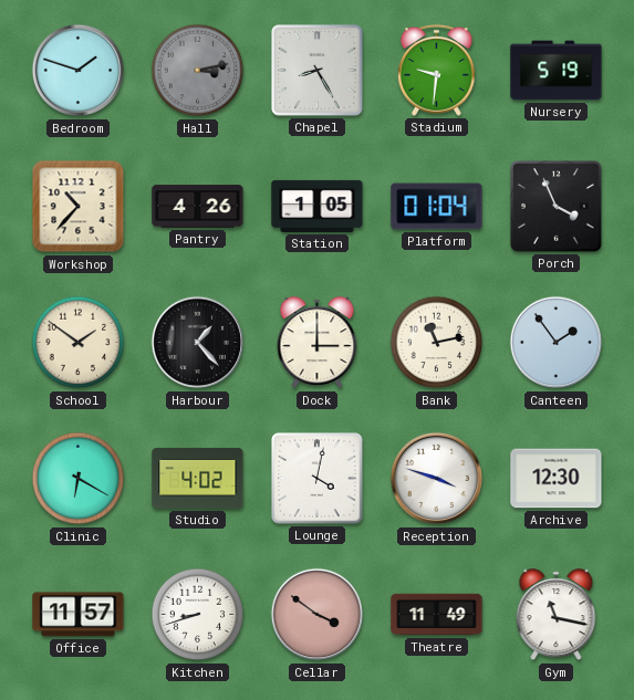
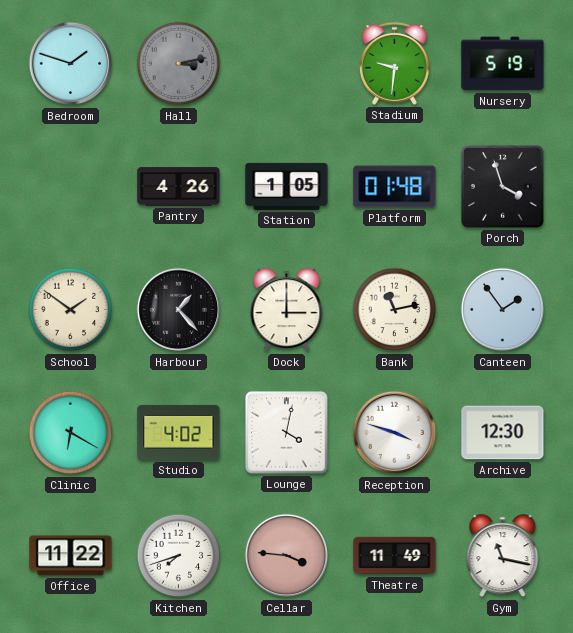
Chapel: 8:25 -> none
Workshop: 10:37 -> none
Platform: 01:04 -> 01:48
Porch: 3:56 -> 3:57
Office: 11:57 -> 11:22
Kitchen: 8:42 -> 7:42
Cellar: 3:51 -> 3:46
